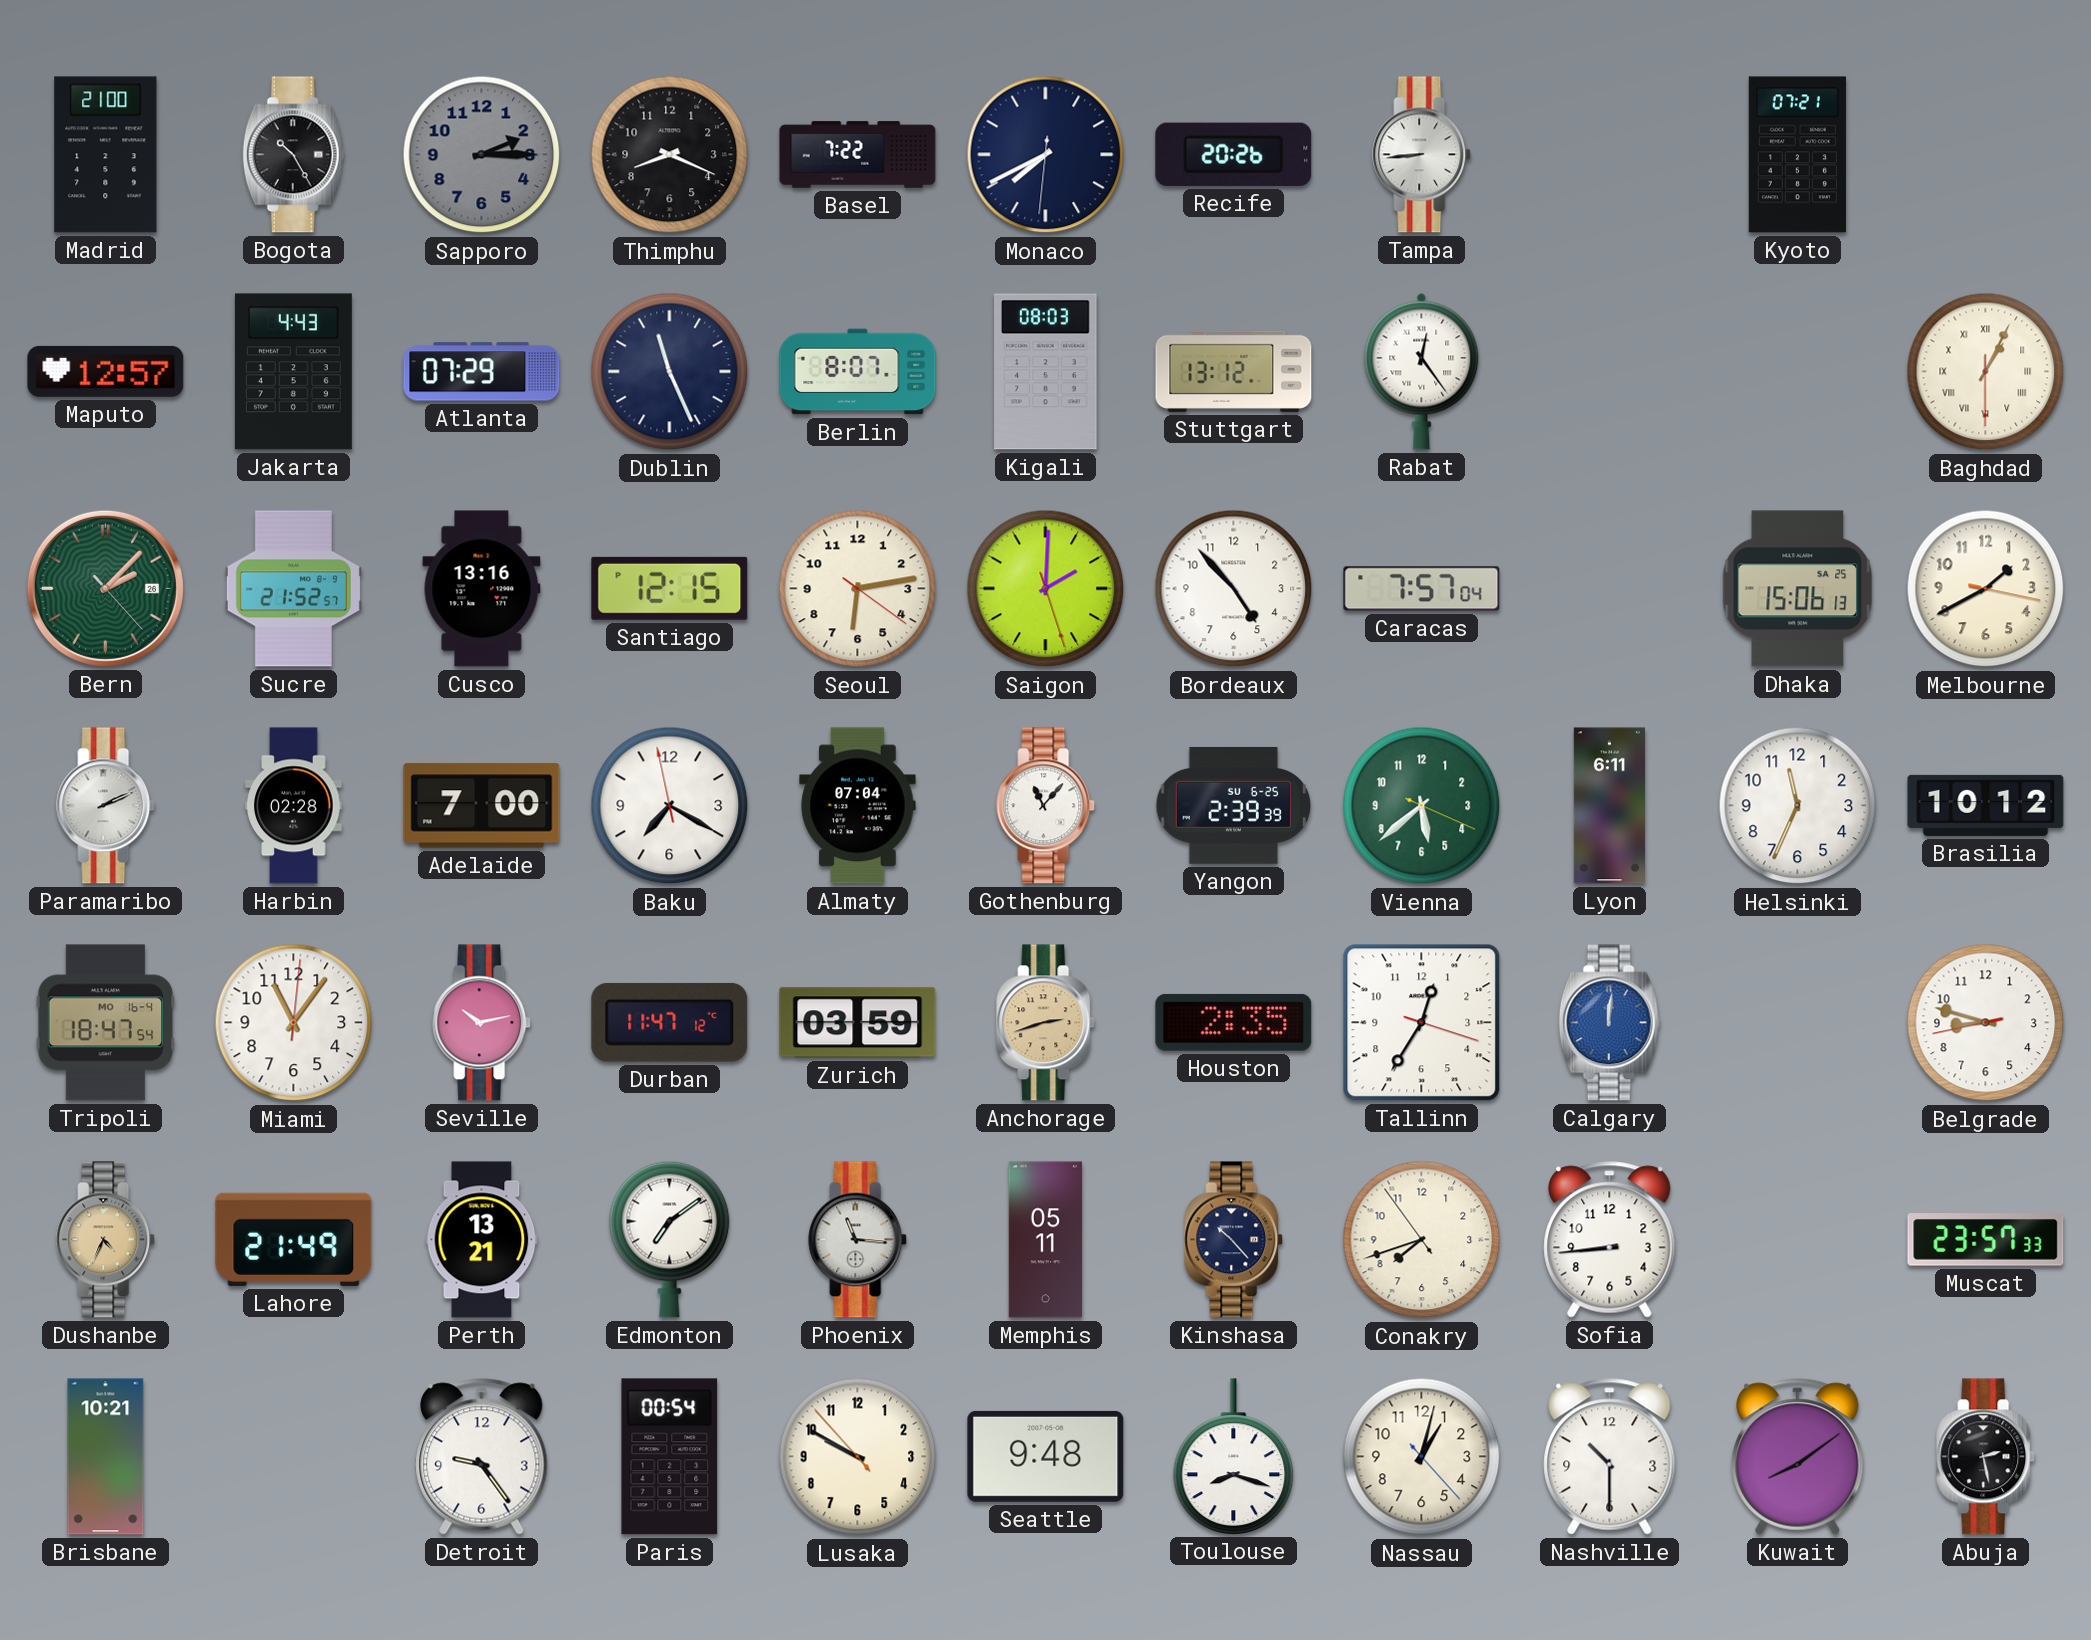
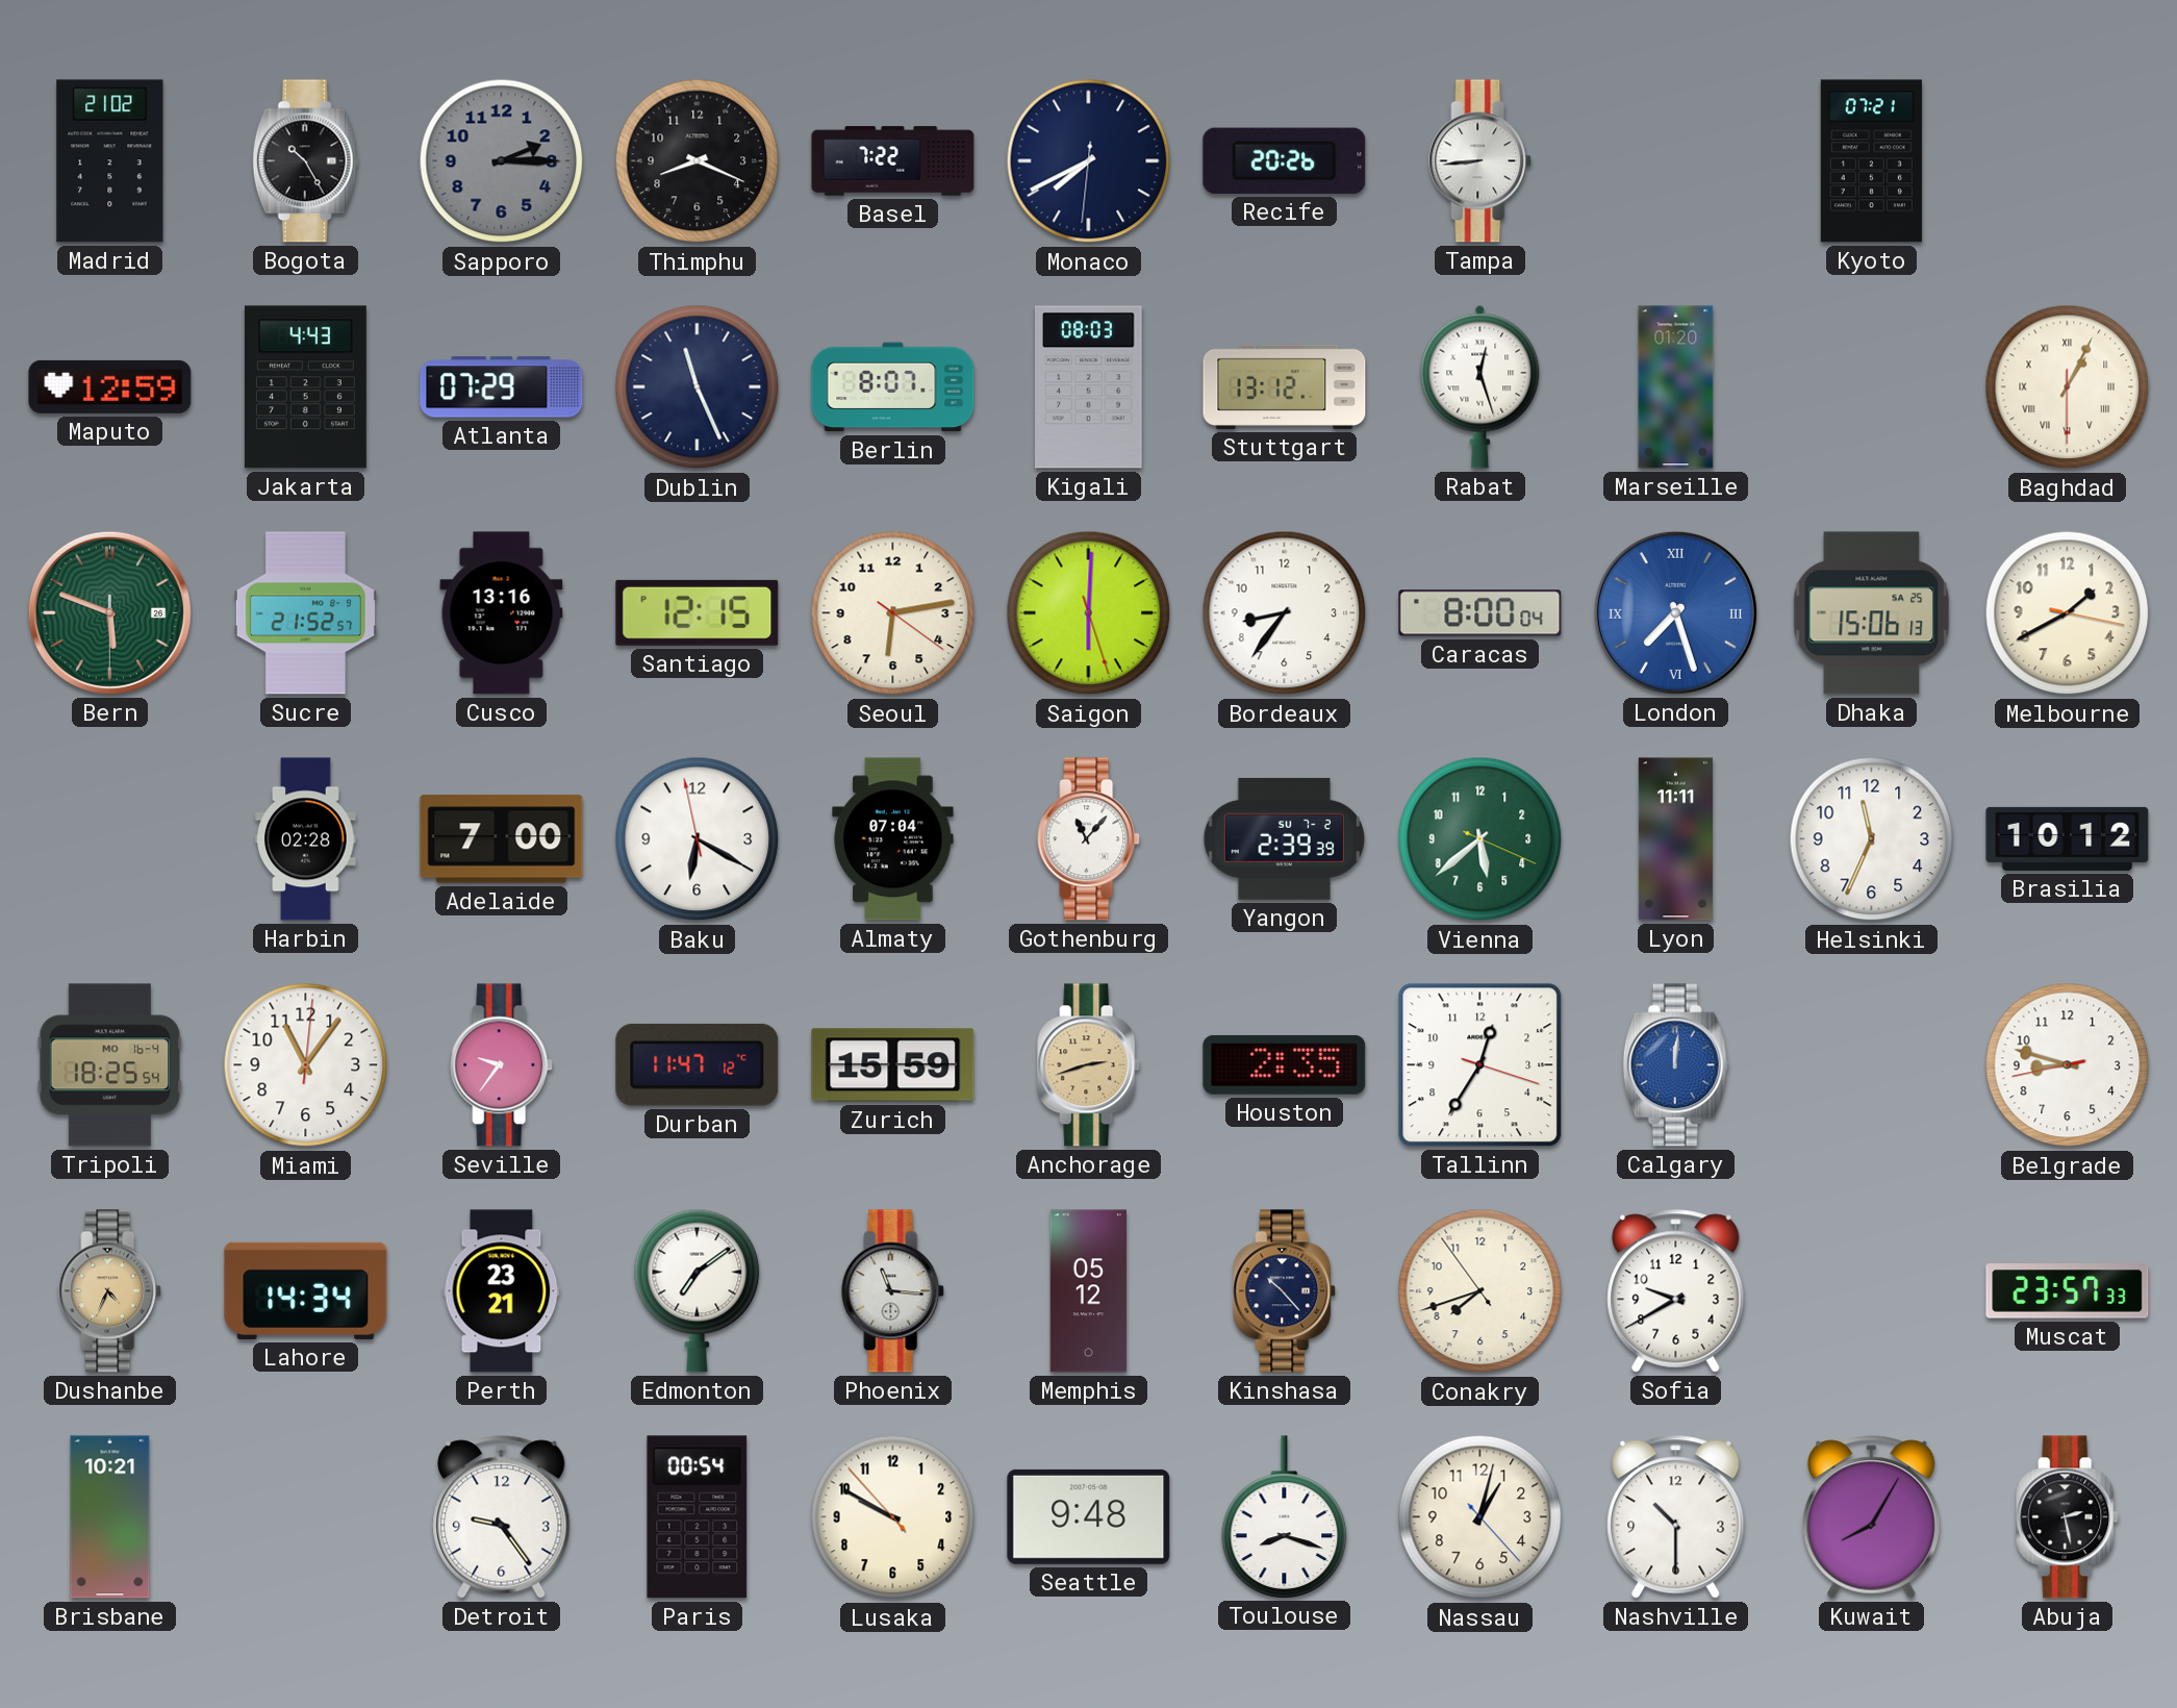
Madrid: 21:00 -> 21:02
Maputo: 12:57 -> 12:59
Rabat: 12:24 -> 12:27
Marseille: none -> 01:20
Bern: 2:07 -> 5:48
Saigon: 2:00 -> 6:00
Bordeaux: 4:53 -> 8:36
Caracas: 7:57 -> 8:00
London: none -> 7:27
Paramaribo: 2:11 -> none
Baku: 7:19 -> 6:19
Yangon date: SU 6-25 -> SU 7-2
Lyon: 6:11 -> 11:11
Tripoli: 18:47 -> 18:25
Seville: 10:13 -> 9:36
Zurich: 03:59 -> 15:59
Lahore: 21:49 -> 14:34
Perth: 13:21 -> 23:21
Memphis: 05:11 -> 05:12
Sofia: 8:44 -> 9:40
Kuwait: 8:09 -> 8:05
